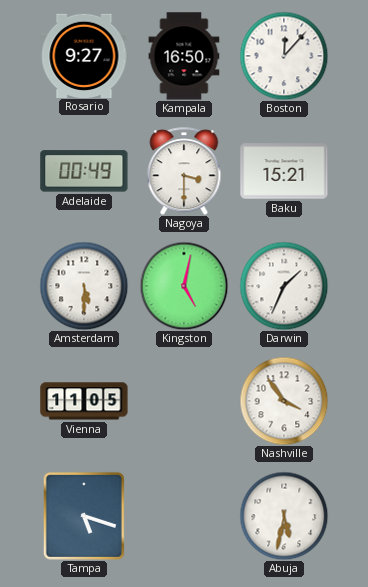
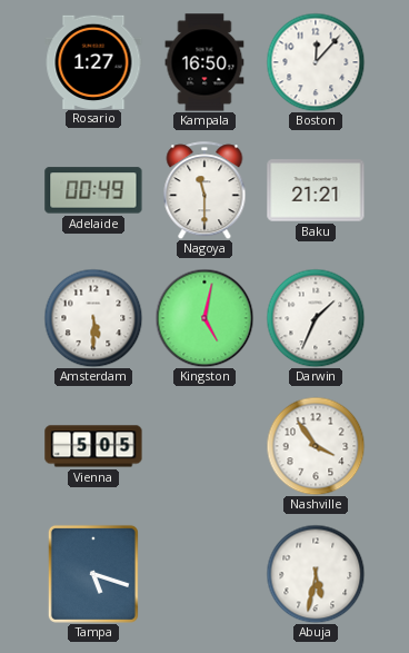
Rosario: 9:27 -> 1:27
Nagoya: 3:30 -> 11:30
Baku: 15:21 -> 21:21
Vienna: 11:05 -> 5:05
